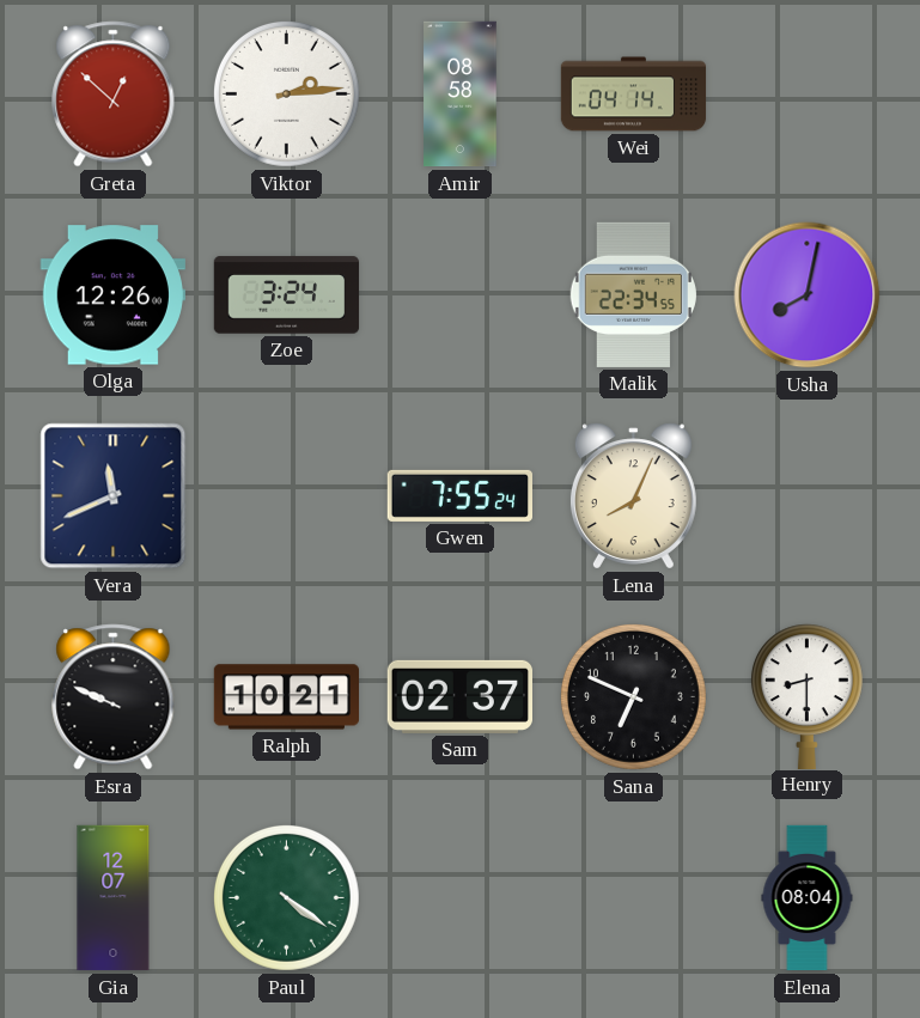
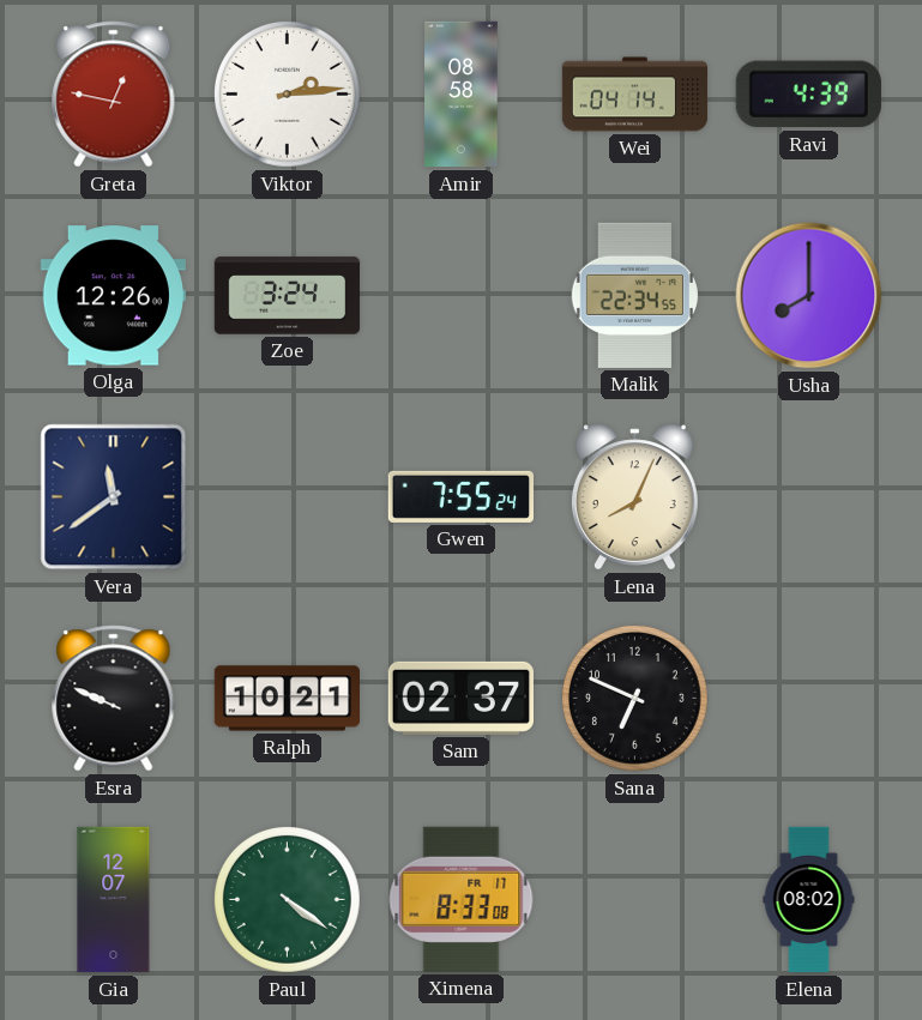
Greta: 12:52 -> 12:47
Ravi: none -> 4:39
Usha: 8:02 -> 8:00
Vera: 11:41 -> 11:39
Henry: 8:30 -> none
Ximena: none -> 8:33
Elena: 08:04 -> 08:02
